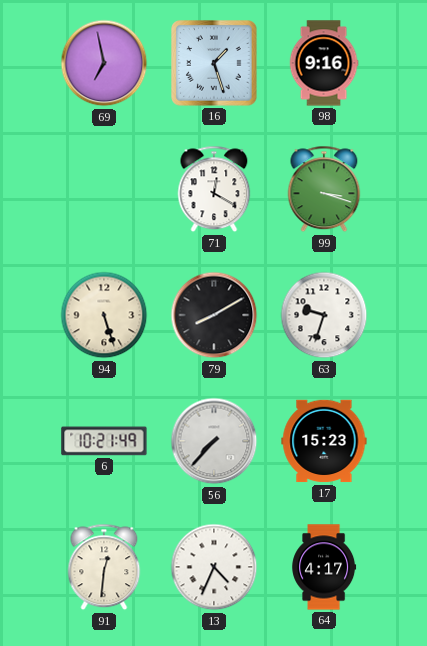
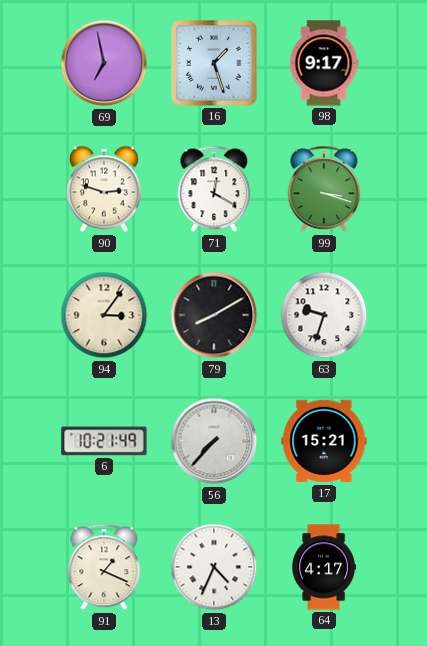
98: 9:16 -> 9:17
90: none -> 2:48
94: 5:27 -> 3:06
17: 15:23 -> 15:21
91: 12:31 -> 1:19
